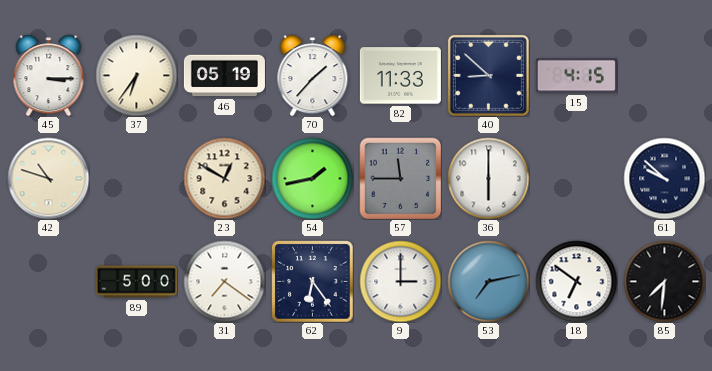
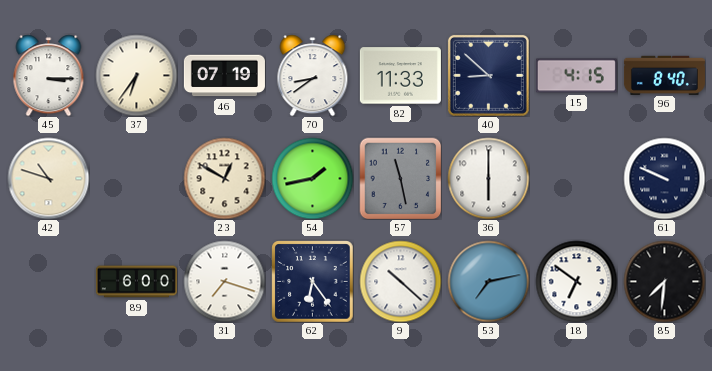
46: 05:19 -> 07:19
70: 1:37 -> 8:39
96: none -> 8:40
57: 11:45 -> 11:28
61: 9:52 -> 9:49
89: 5:00 -> 6:00
31: 7:21 -> 7:18
9: 3:00 -> 10:22
